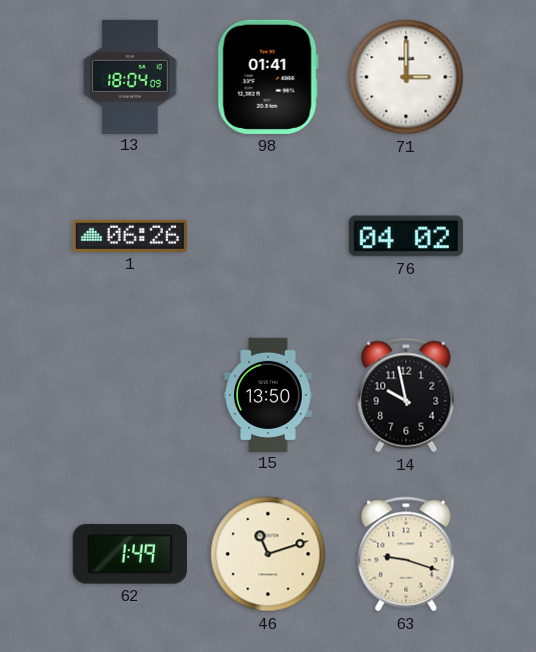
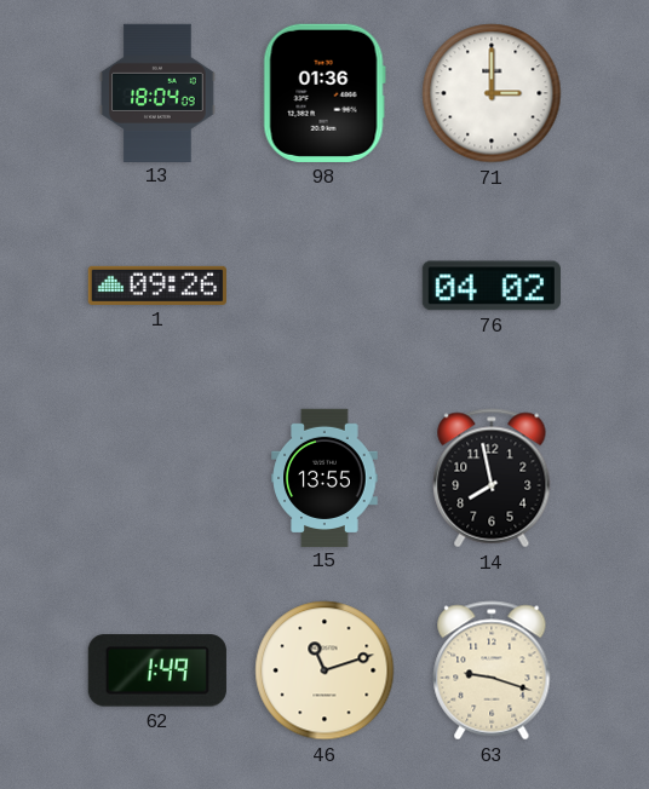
98: 01:41 -> 01:36
1: 06:26 -> 09:26
15: 13:50 -> 13:55
14: 9:58 -> 7:58
